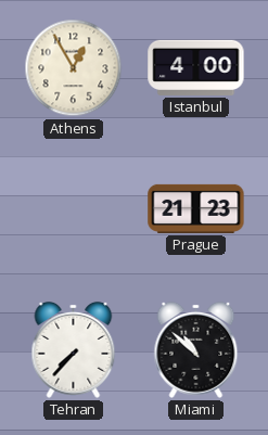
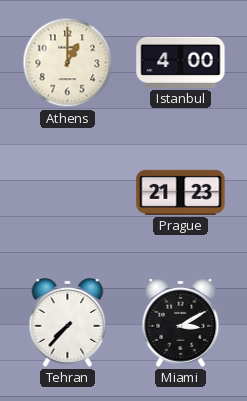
Athens: 12:55 -> 1:00
Miami: 10:52 -> 3:10
